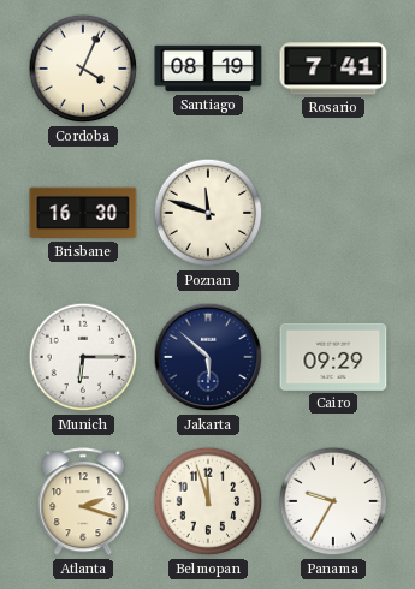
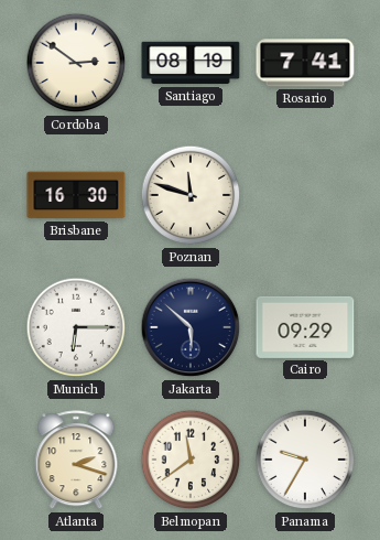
Cordoba: 4:04 -> 2:51
Belmopan: 11:57 -> 11:39
